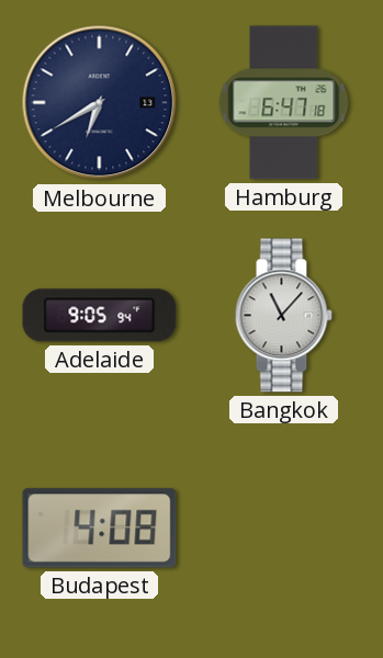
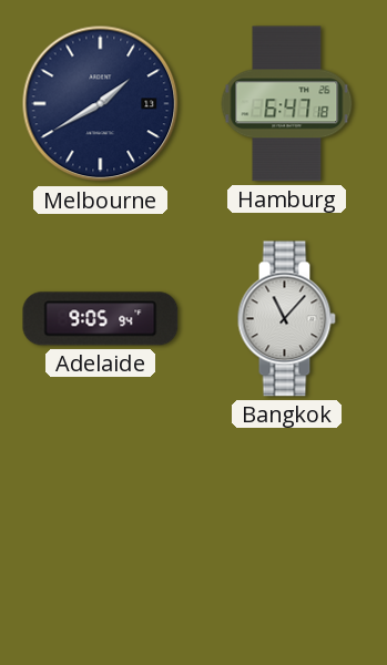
Melbourne: 6:40 -> 1:40
Budapest: 4:08 -> none
